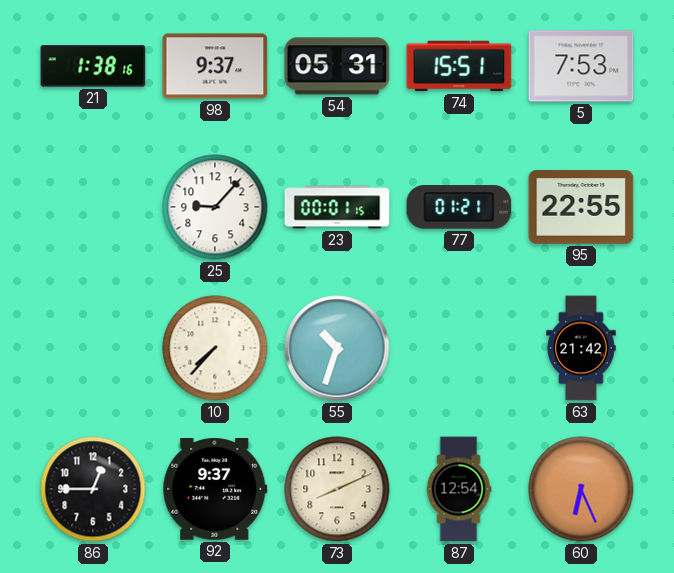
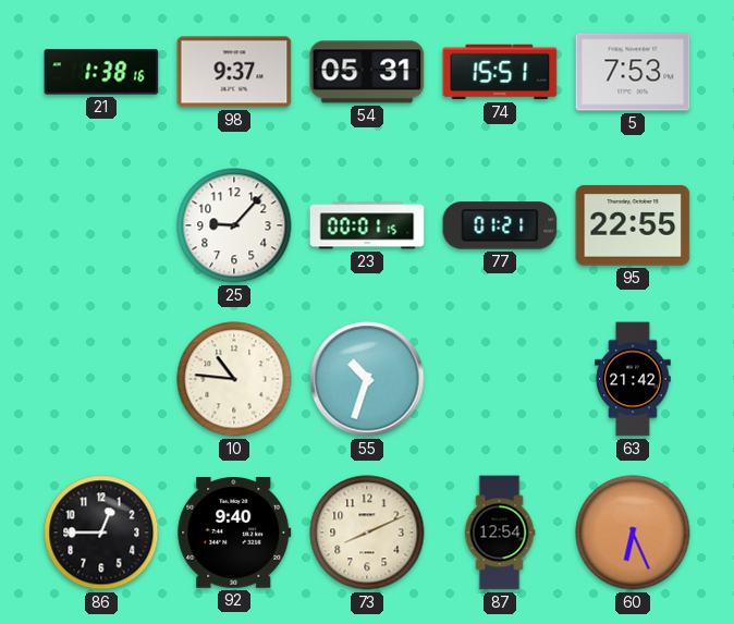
10: 7:37 -> 10:46
92: 9:37 -> 9:40
